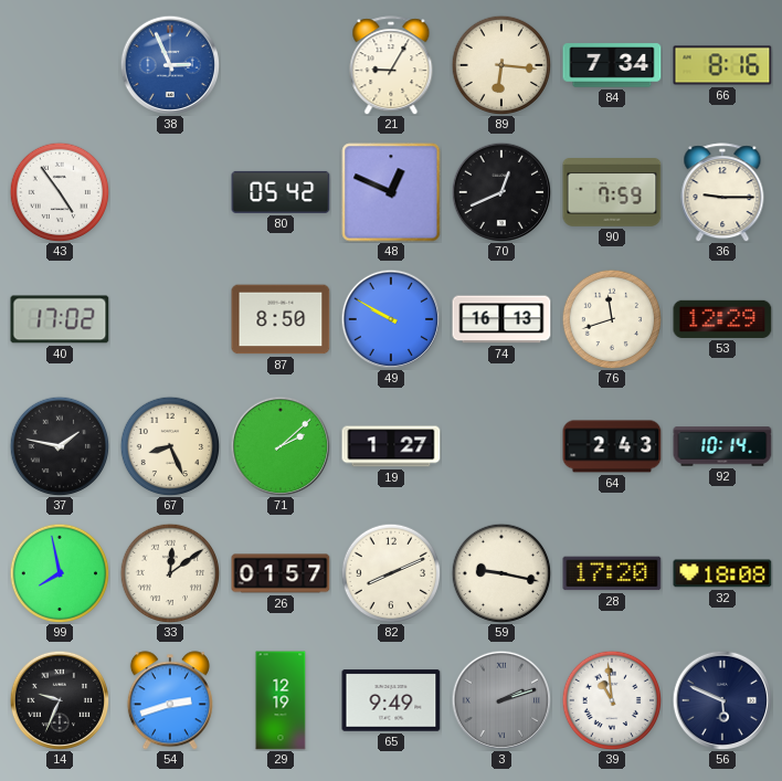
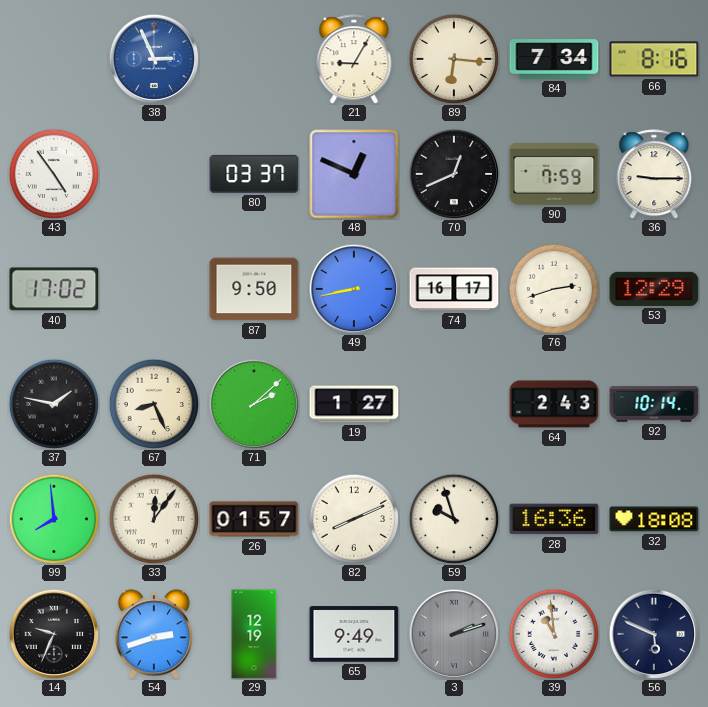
80: 05:42 -> 03:37
87: 8:50 -> 9:50
49: 9:50 -> 8:43
74: 16:13 -> 16:17
76: 11:42 -> 2:42
99: 7:58 -> 7:59
33: 12:09 -> 12:06
59: 9:17 -> 9:57
28: 17:20 -> 16:36
